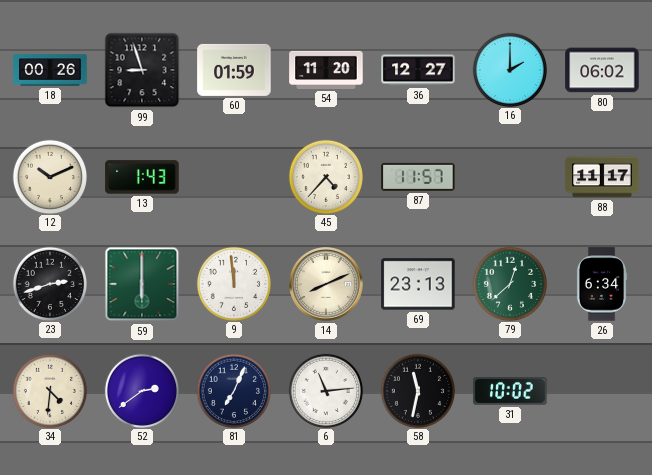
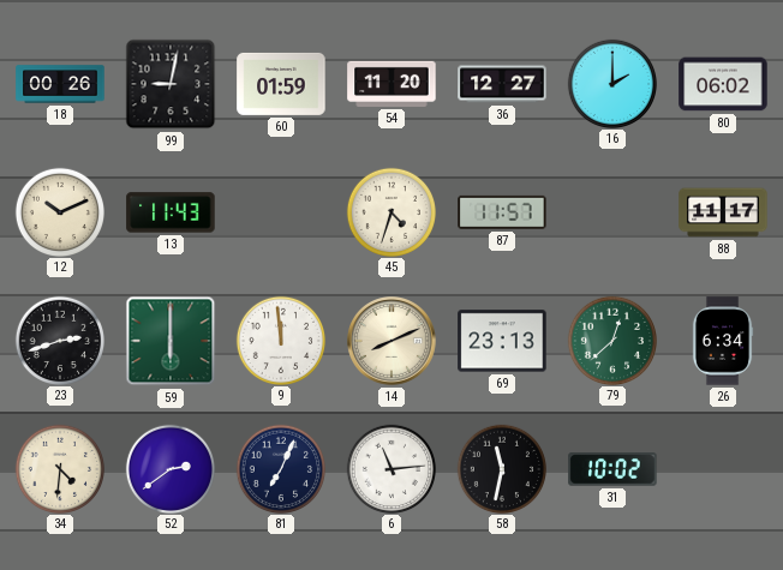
99: 8:57 -> 9:02
13: 1:43 -> 11:43
45: 4:37 -> 4:33
